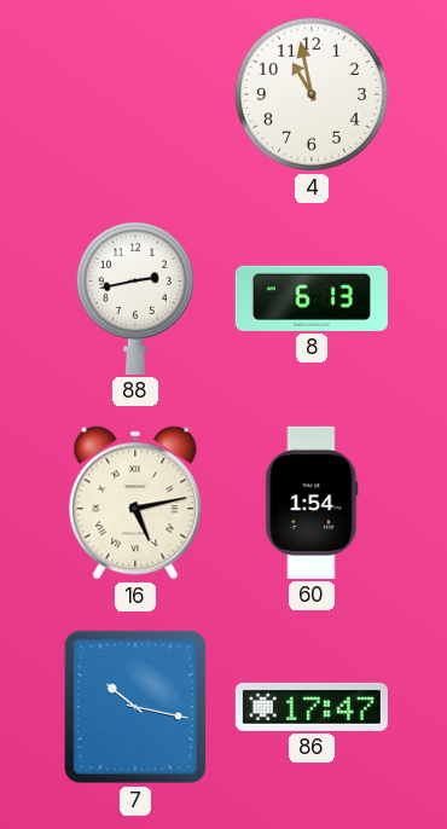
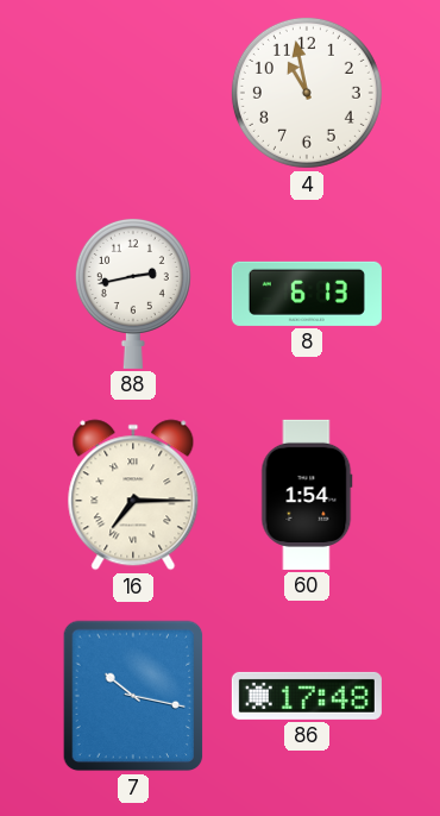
16: 5:13 -> 7:15
86: 17:47 -> 17:48
